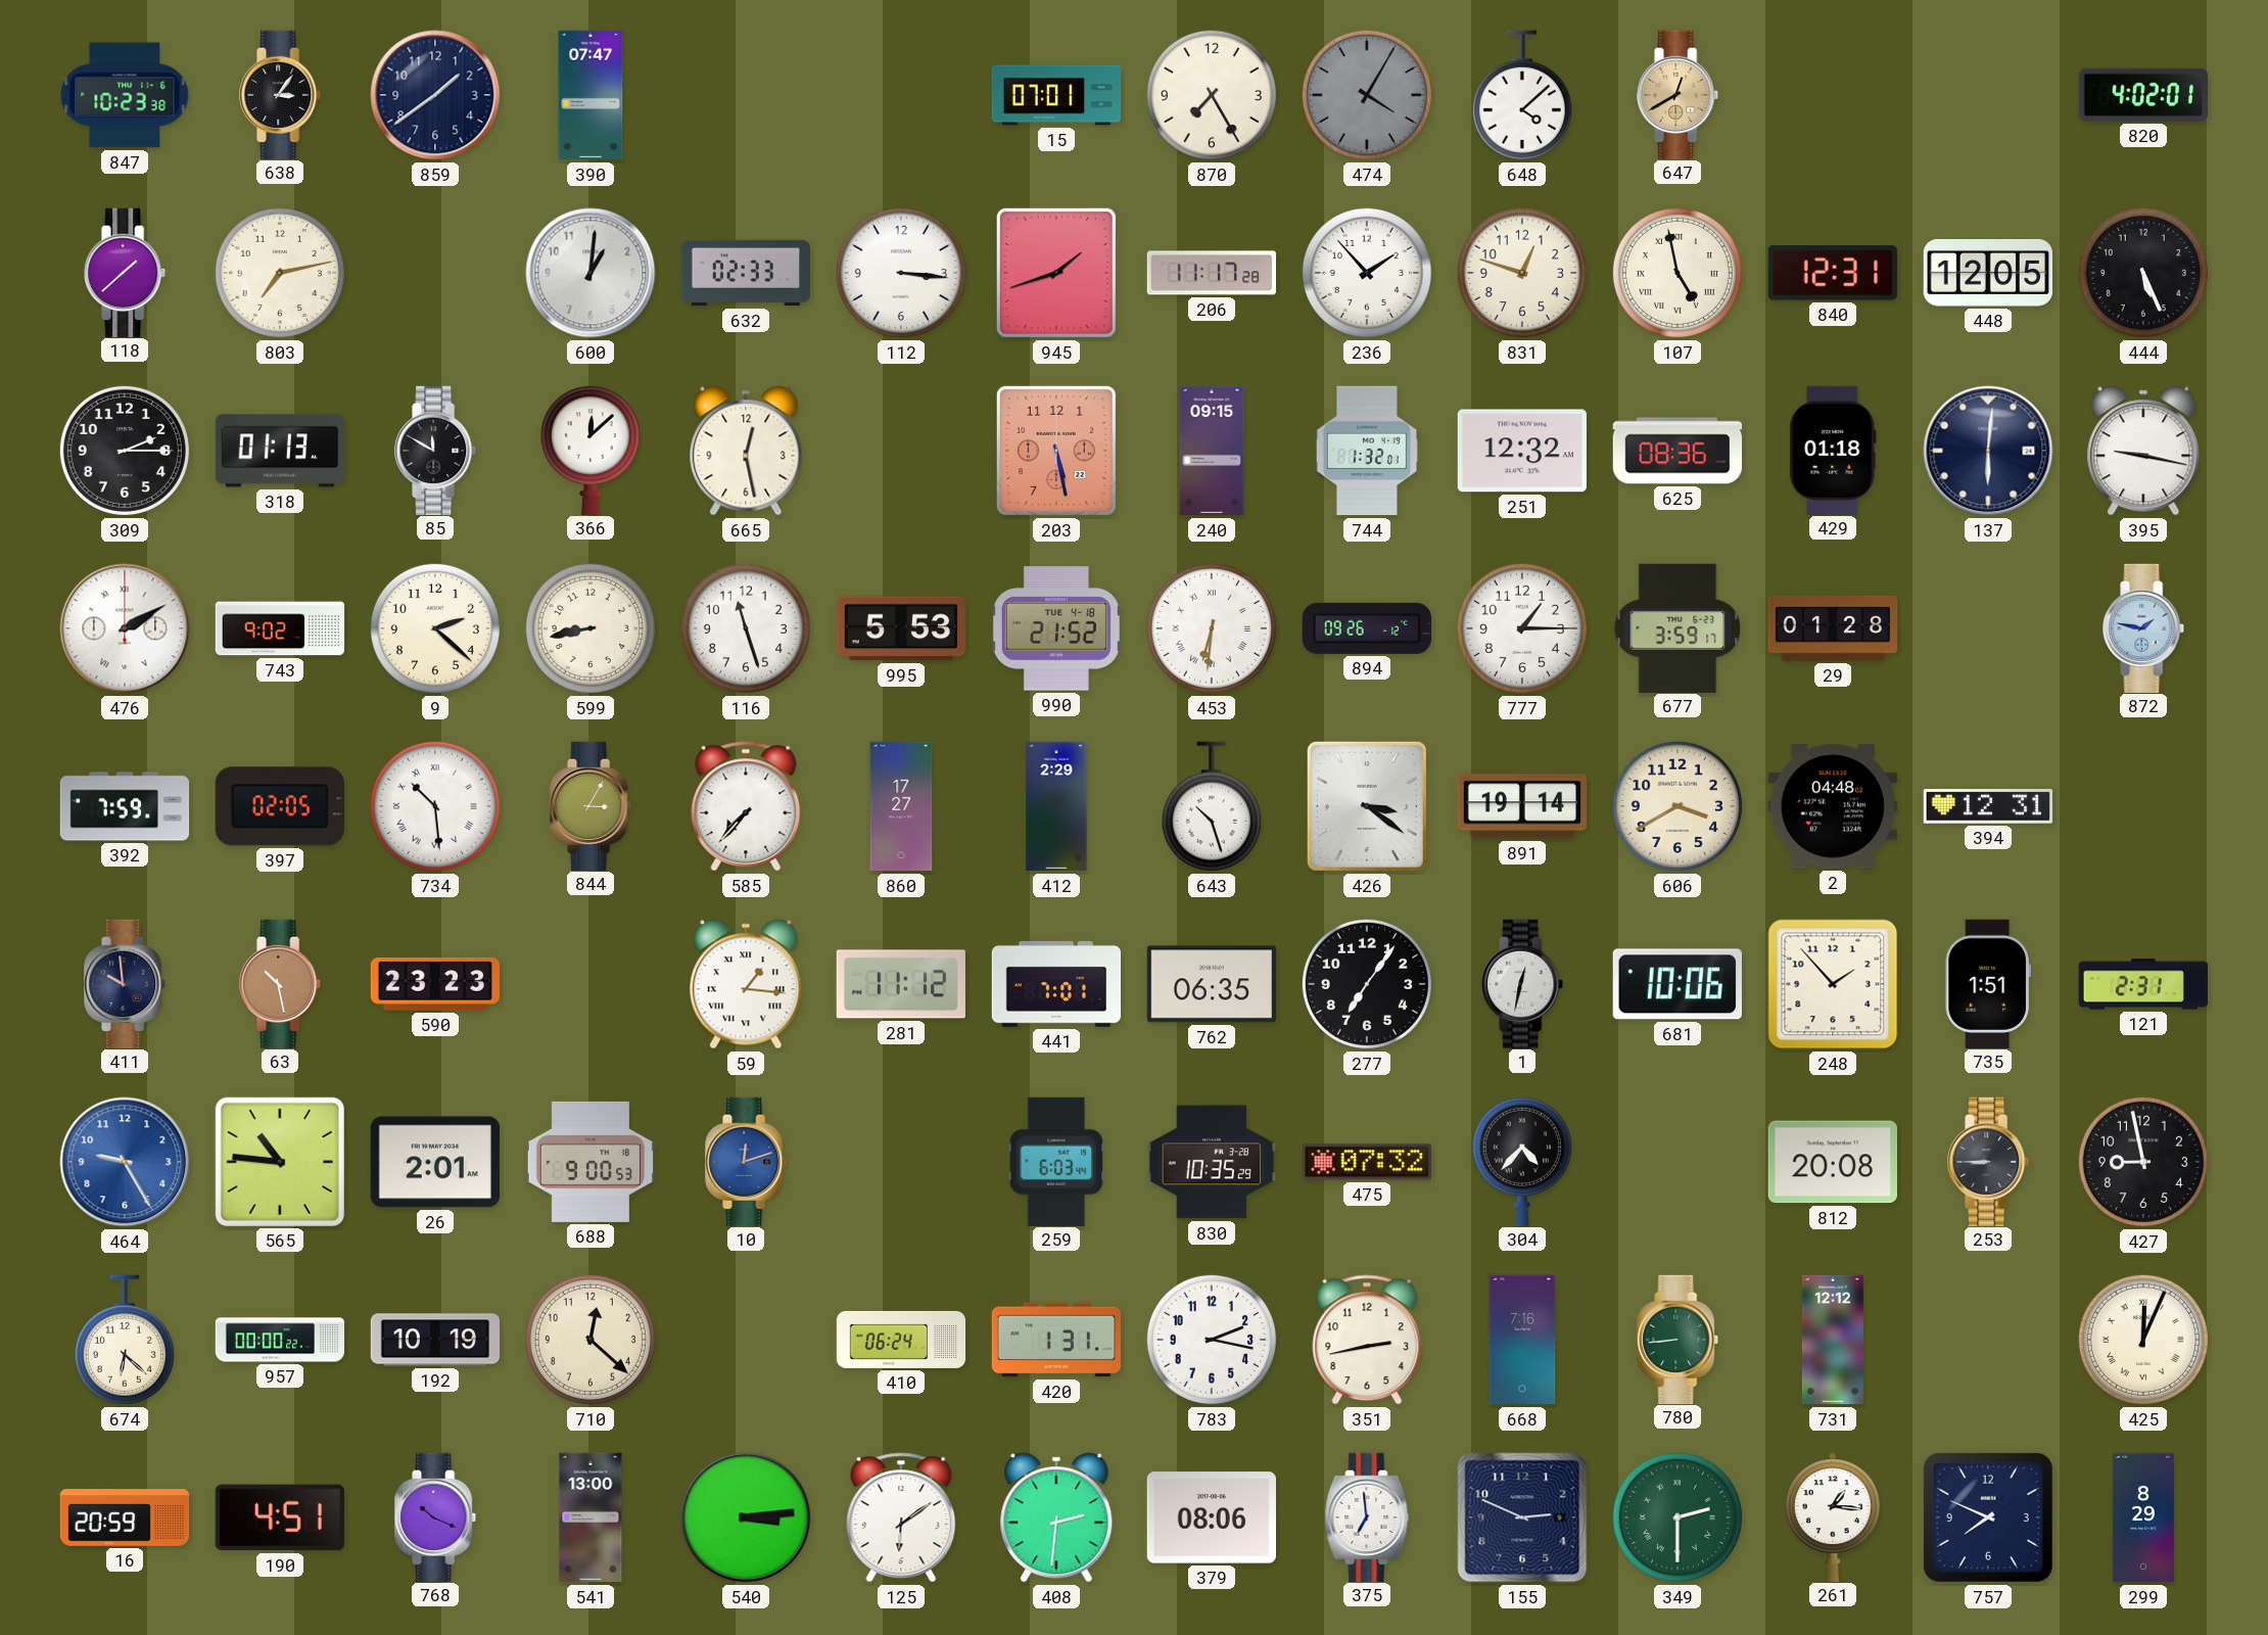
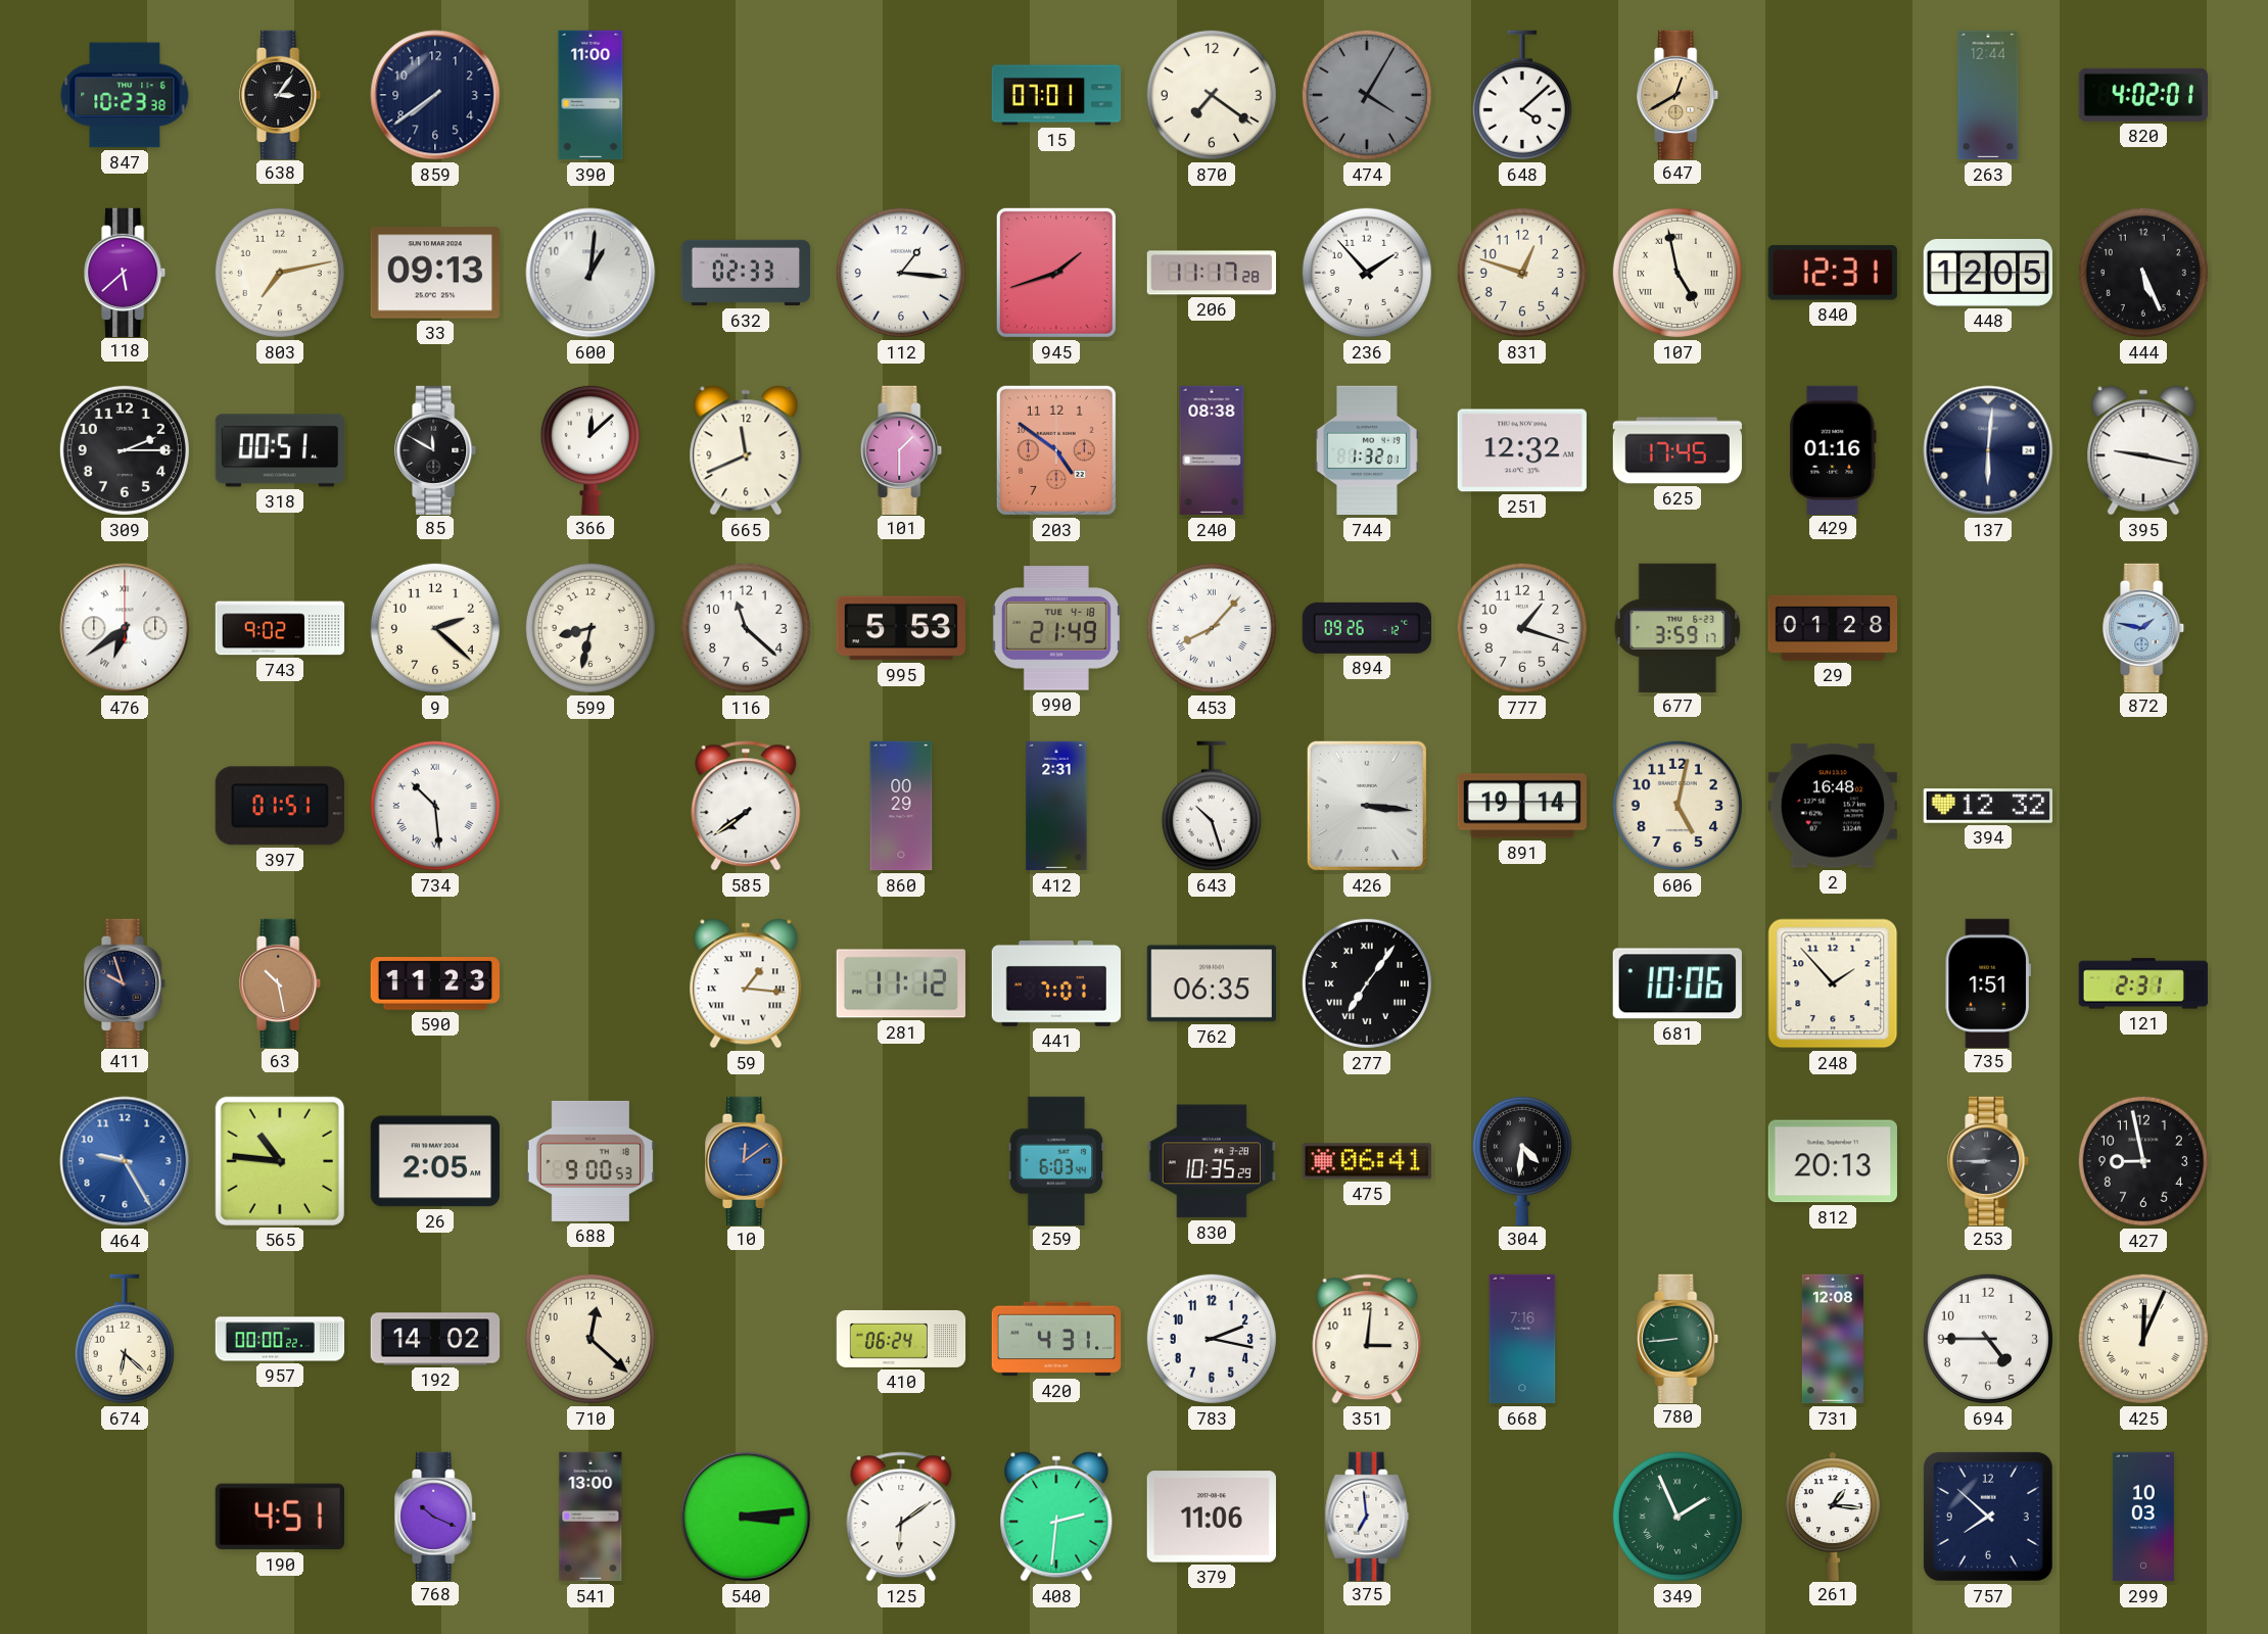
859: 1:39 -> 7:39
390: 07:47 -> 11:00
870: 7:25 -> 7:21
263: none -> 12:44
118: 1:38 -> 5:38
33: none -> 09:13
112: 3:16 -> 1:16
318: 01:13 -> 00:51
665: 12:28 -> 11:41
101: none -> 1:30
203: 5:28 -> 4:51
240: 09:15 -> 08:38
625: 08:36 -> 17:45
429: 01:18 -> 01:16
476: 2:10 -> 6:39
599: 8:43 -> 8:32
116: 11:27 -> 11:22
990: 21:52 -> 21:49
453: 6:31 -> 8:07
777: 1:15 -> 1:18
392: 7:59 -> none
397: 02:05 -> 01:51
844: 3:05 -> none
585: 7:37 -> 7:39
860: 17:27 -> 00:29
412: 2:29 -> 2:31
426: 3:21 -> 3:16
606: 3:40 -> 5:02
2: 04:48 -> 16:48
394: 12:31 -> 12:32
411: 9:59 -> 9:57
590: 23:23 -> 11:23
277 numerals: Arabic -> Roman
1: 12:32 -> none
26: 2:01 -> 2:05
10: 12:12 -> 12:09
475: 07:32 -> 06:41
304: 4:37 -> 4:31
812: 20:08 -> 20:13
192: 10:19 -> 14:02
420: 1:31 -> 4:31
351: 2:43 -> 3:01
731: 12:12 -> 12:08
694: none -> 4:45
16: 20:59 -> none
379: 08:06 -> 11:06
155: 2:49 -> none
349: 2:30 -> 1:56
757: 7:49 -> 7:52
299: 8:29 -> 10:03
